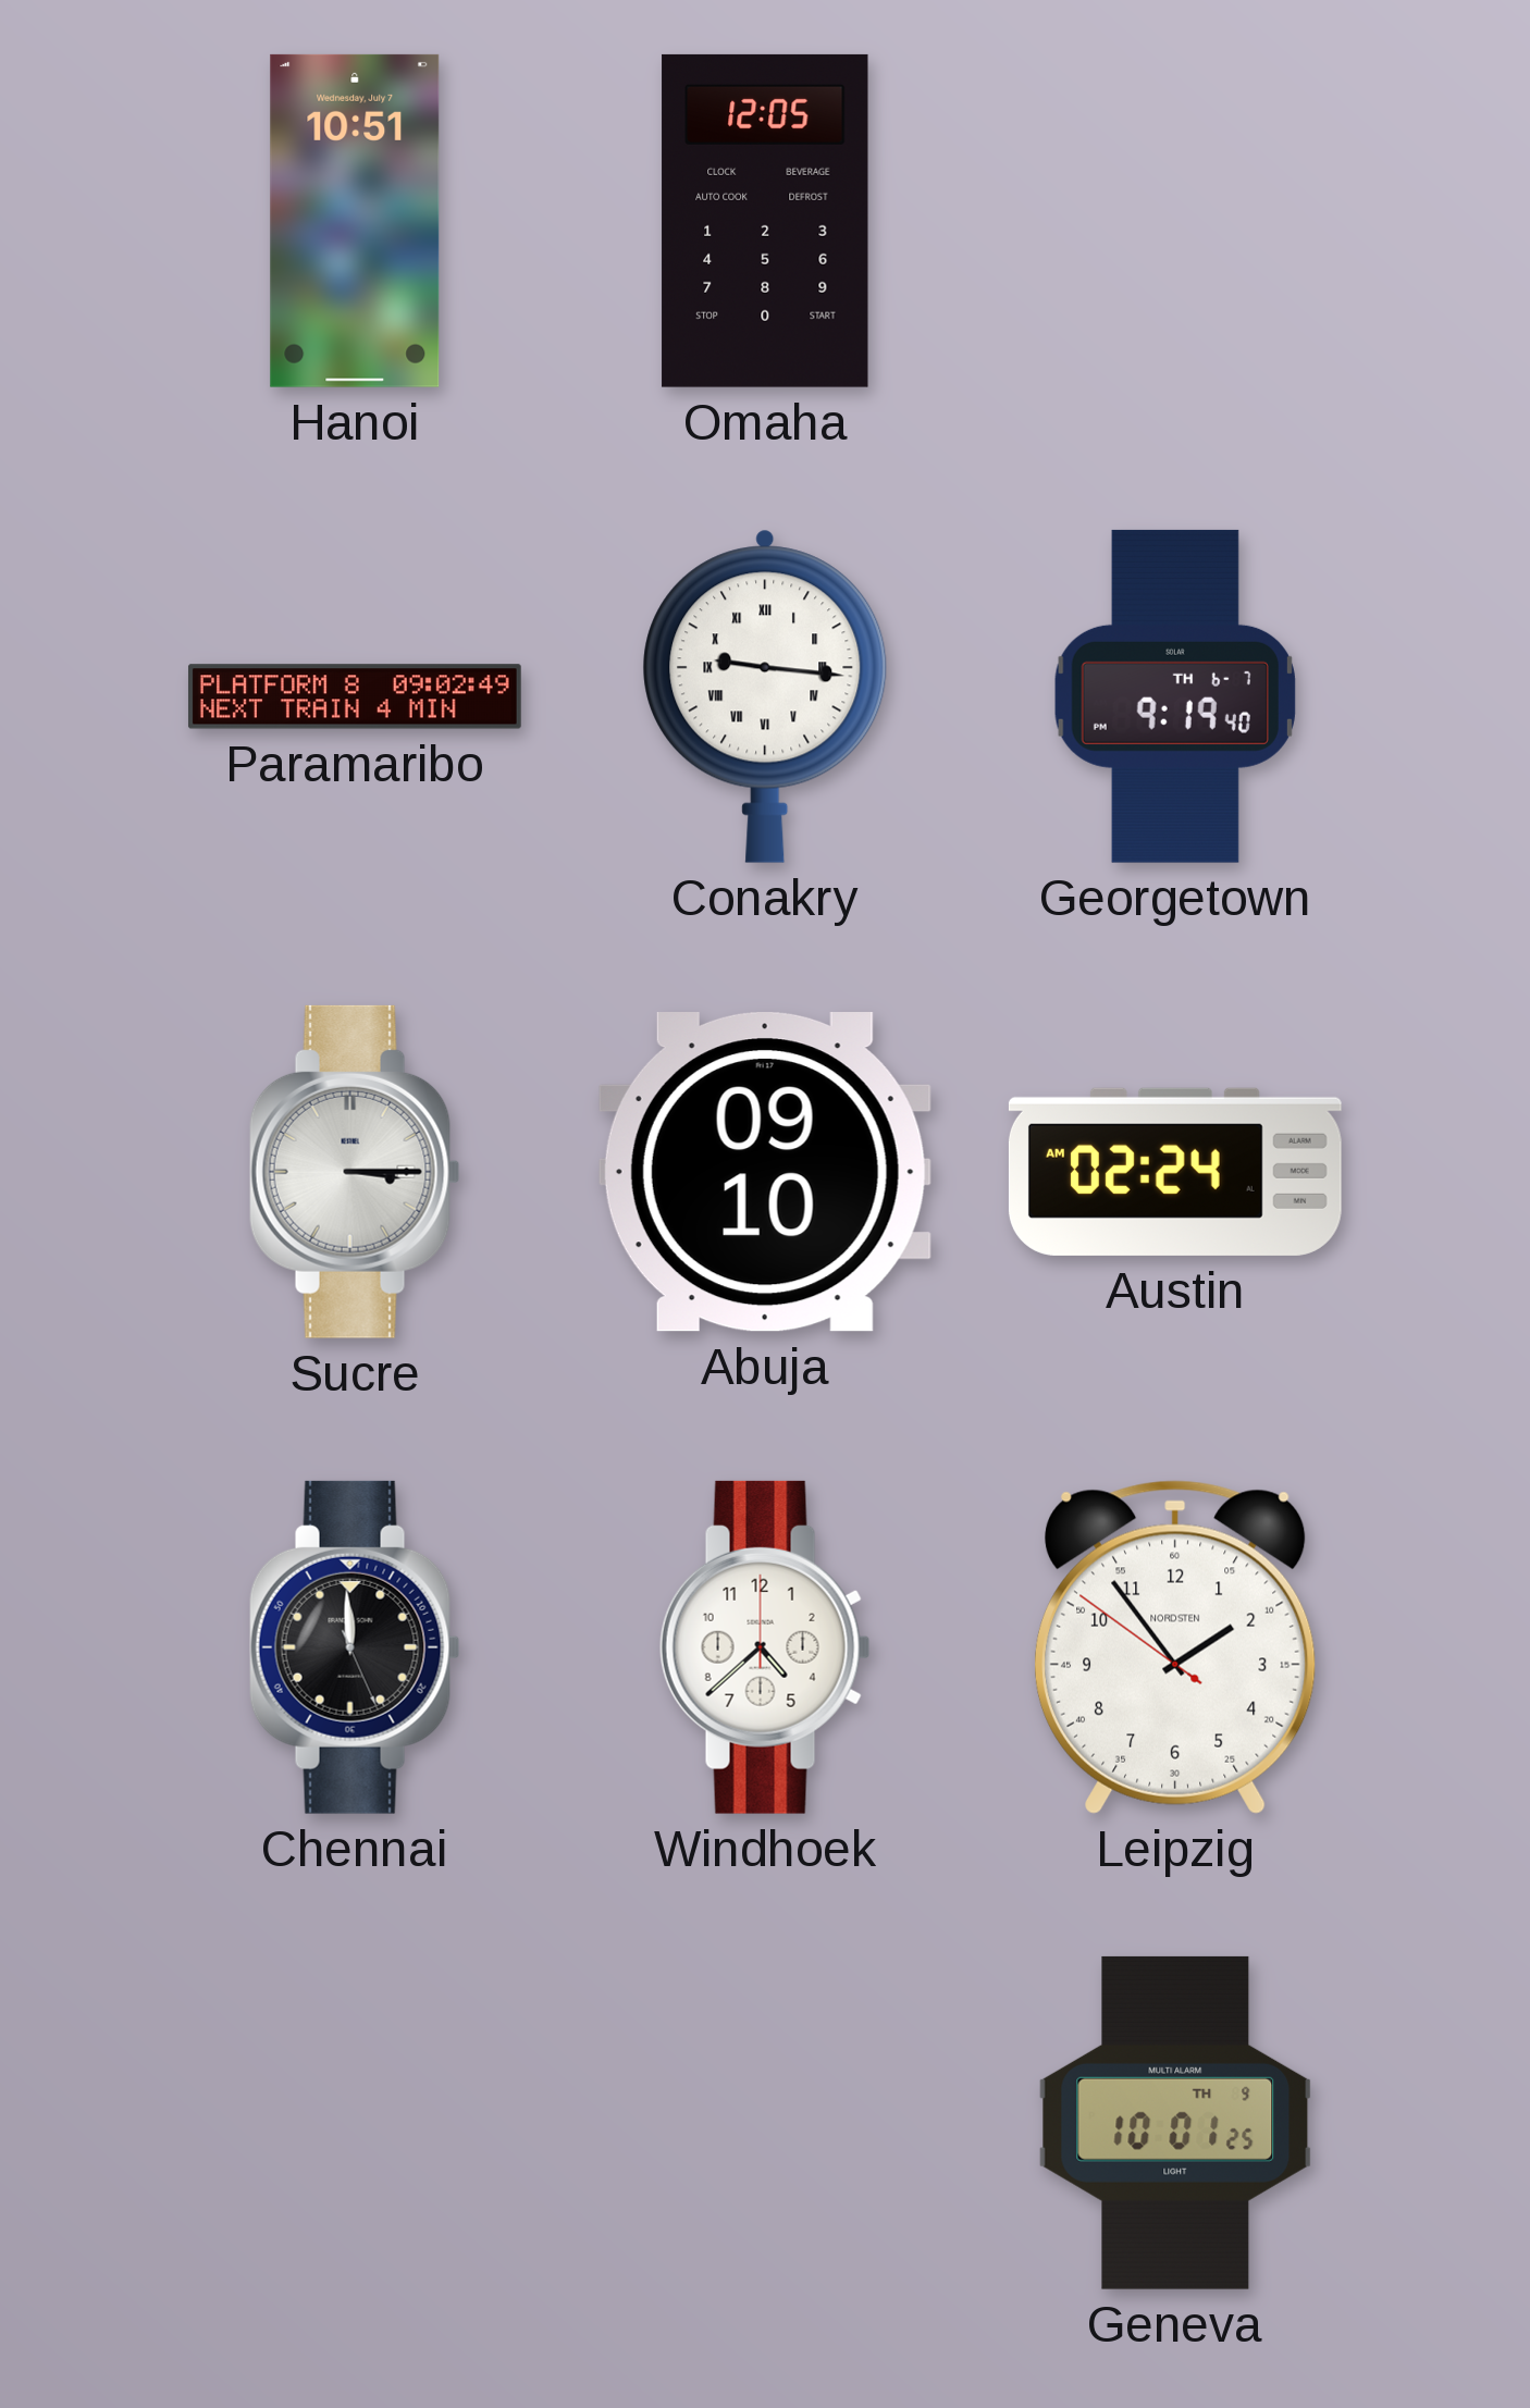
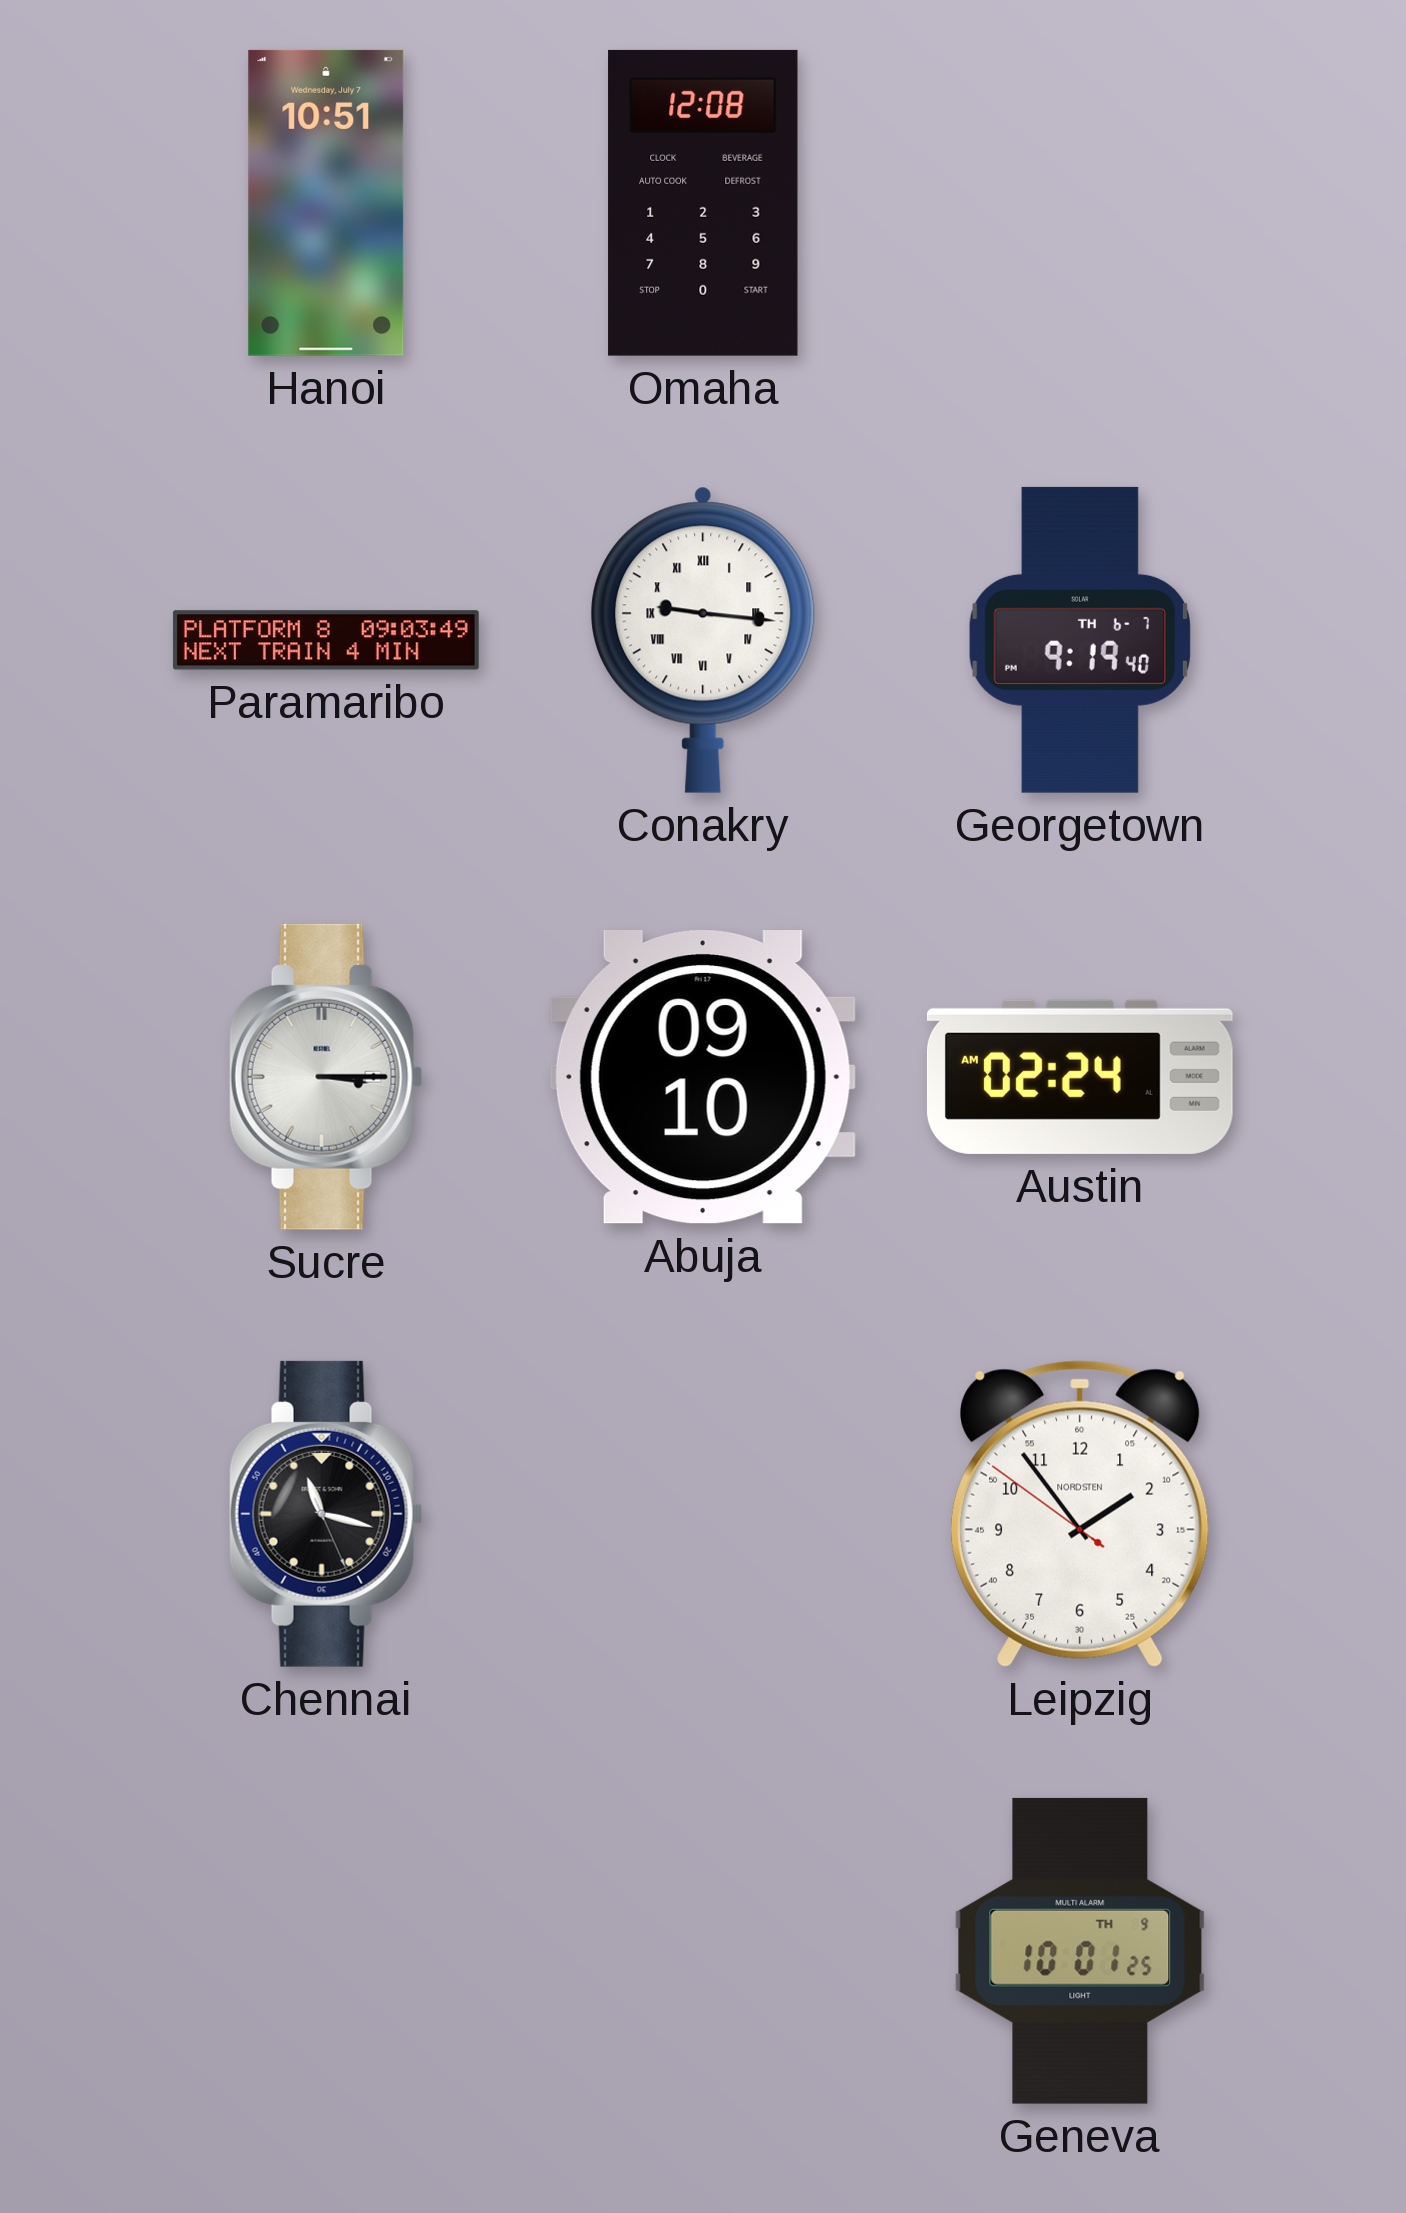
Omaha: 12:05 -> 12:08
Paramaribo: 09:02 -> 09:03
Chennai: 11:59 -> 11:17
Windhoek: 4:38 -> none
